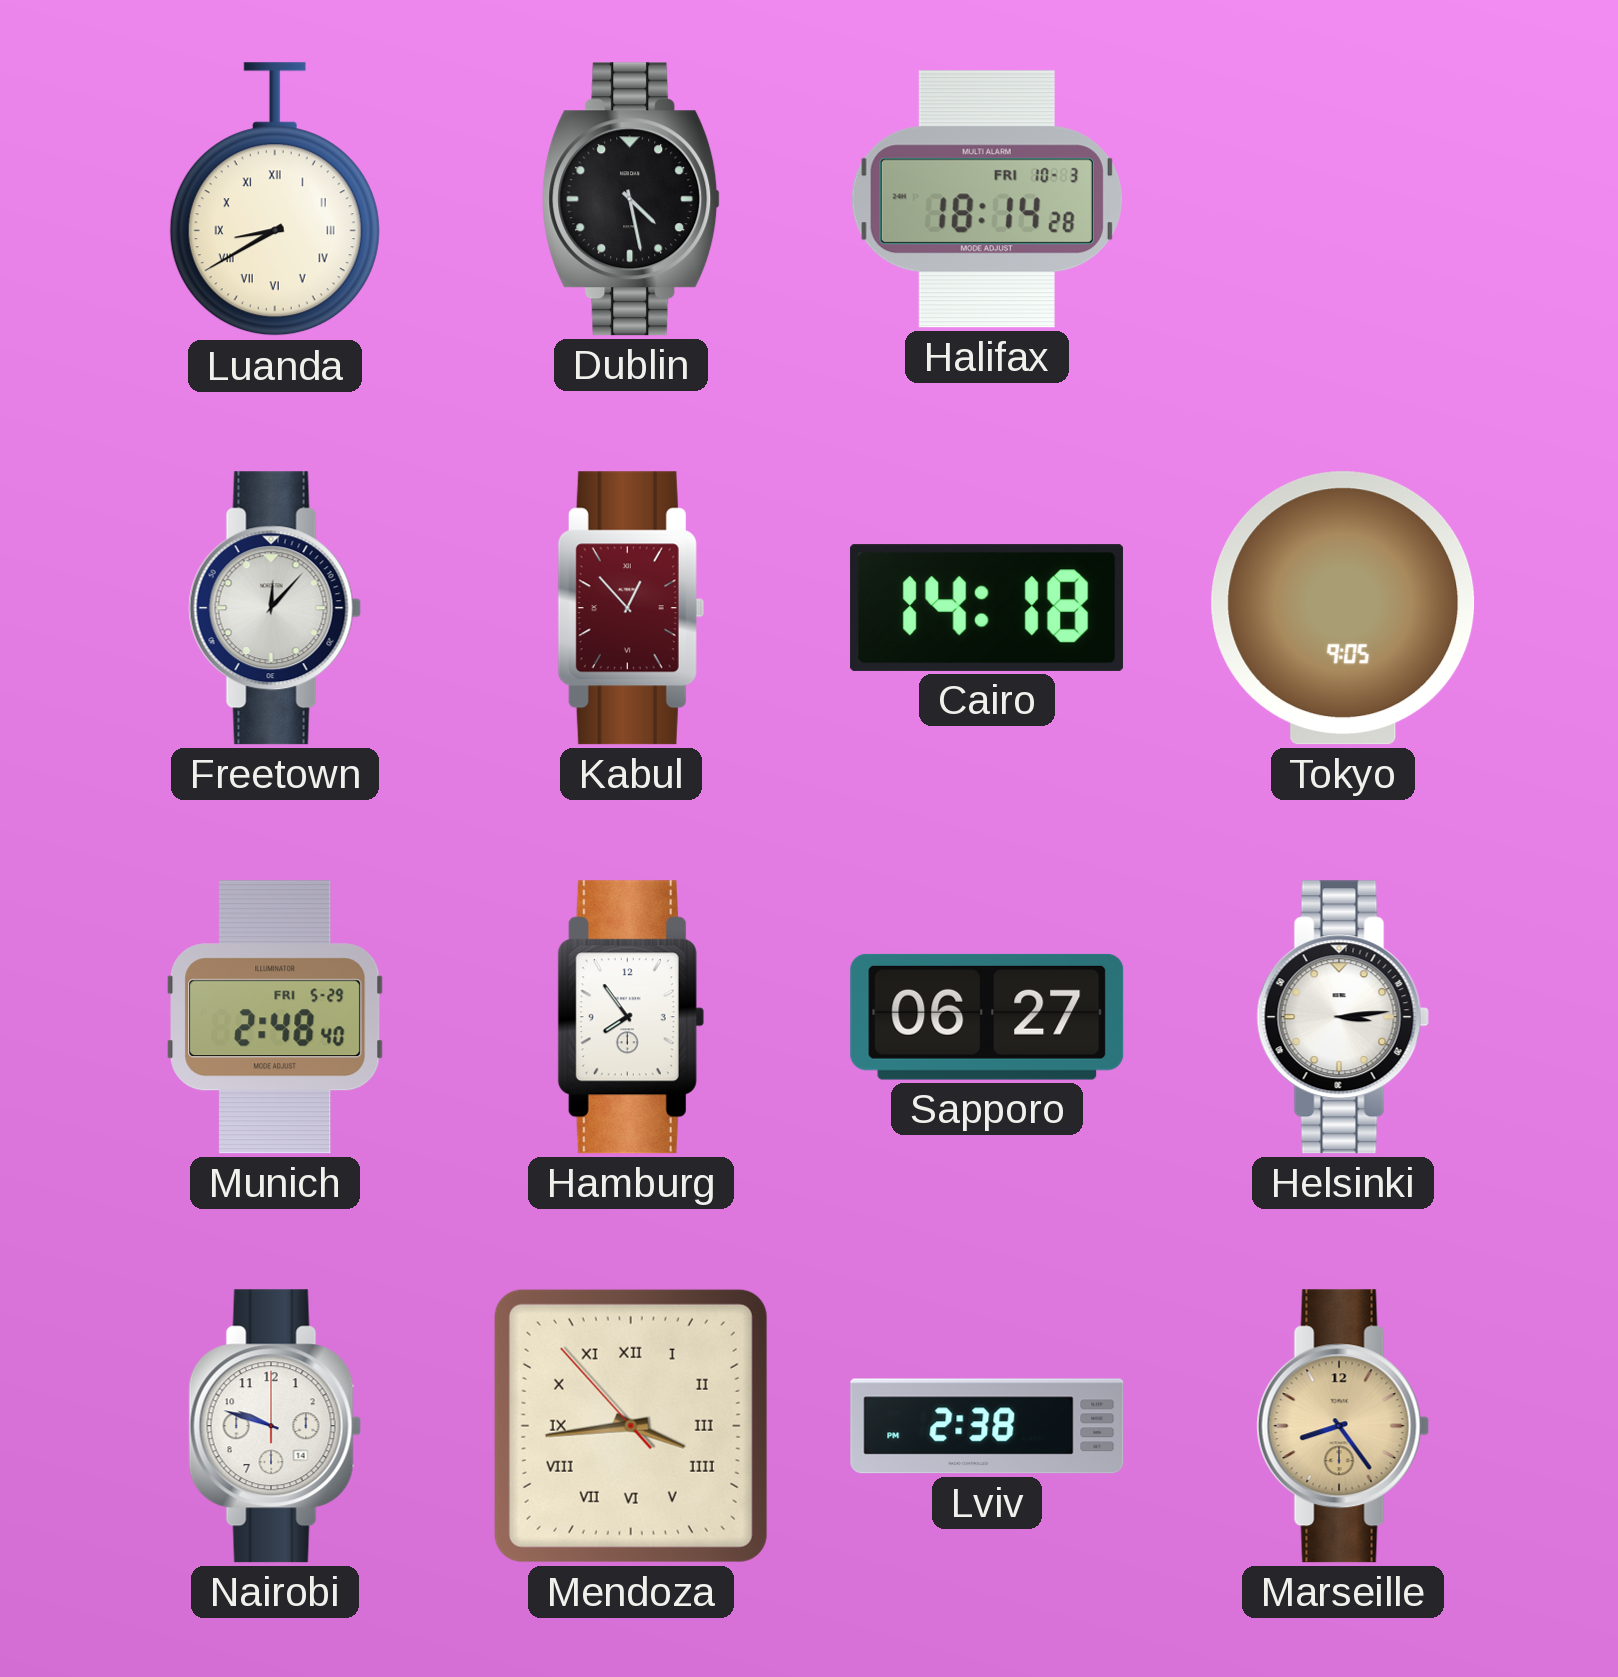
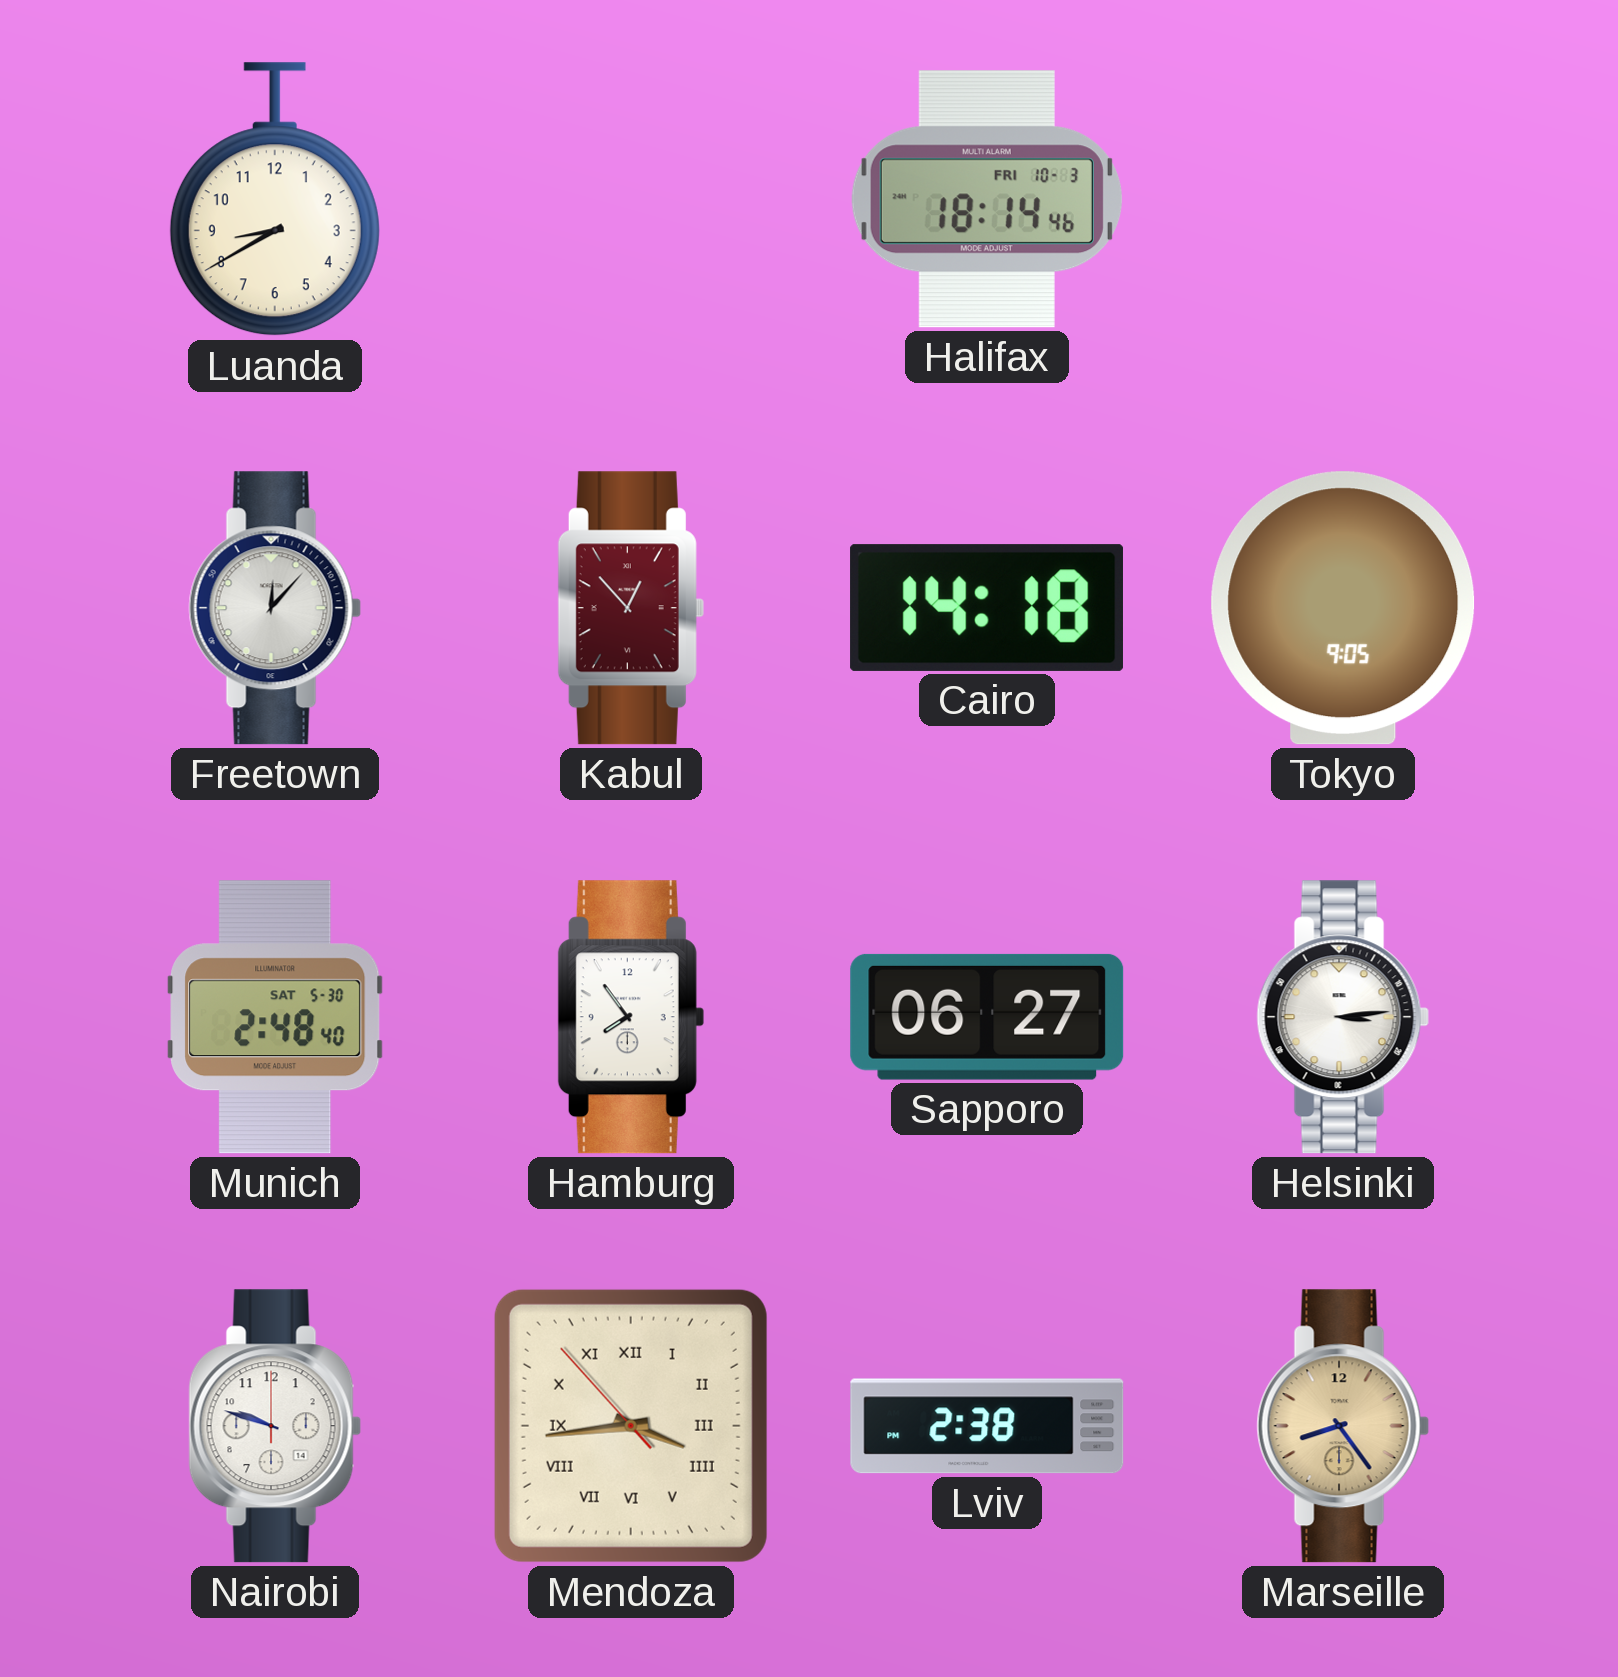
Luanda numerals: Roman -> Arabic
Dublin: 4:28 -> none
Halifax: 18:14:28 -> 18:14:46
Munich date: FRI 5-29 -> SAT 5-30
